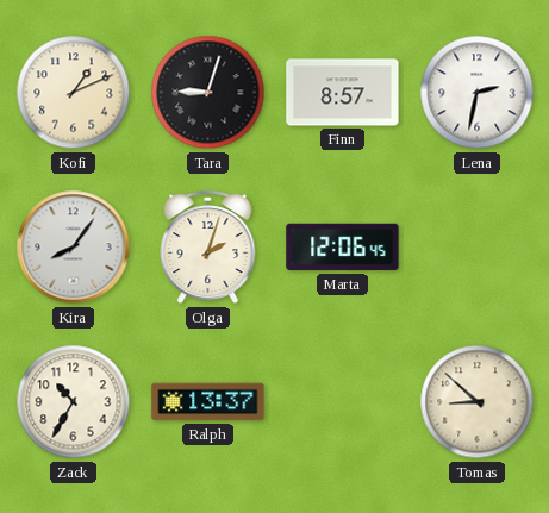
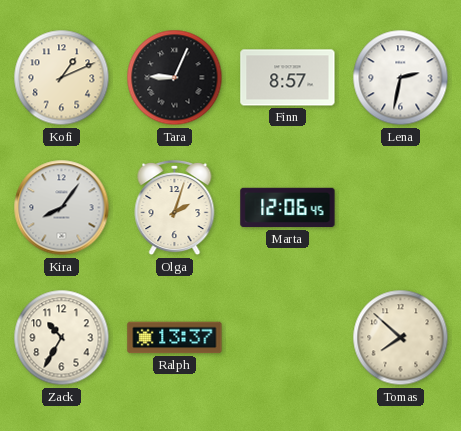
Tara: 9:03 -> 9:04
Tomas: 8:52 -> 7:52
